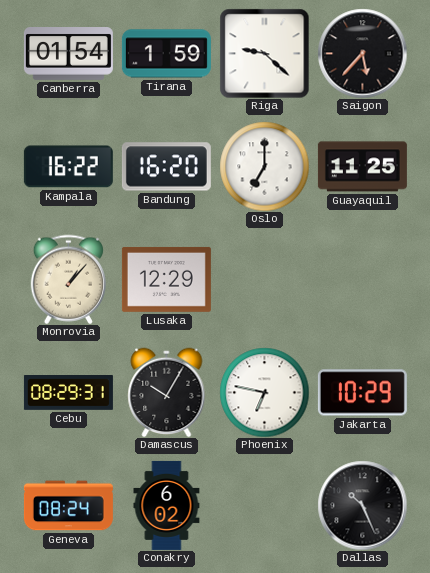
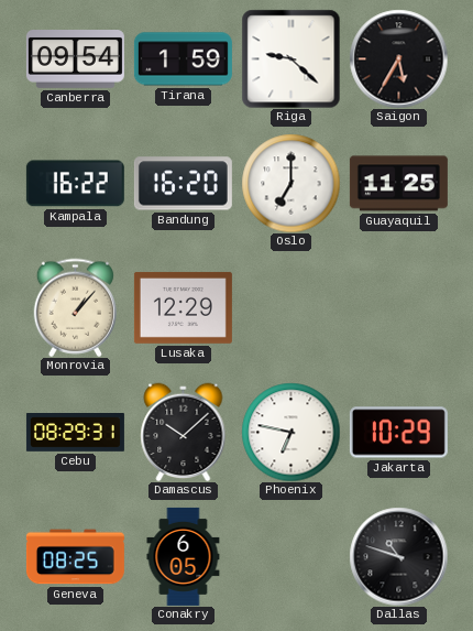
Canberra: 01:54 -> 09:54
Saigon: 5:37 -> 5:35
Damascus: 10:05 -> 10:08
Geneva: 08:24 -> 08:25
Conakry: 6:02 -> 6:05
Dallas: 10:26 -> 10:48
